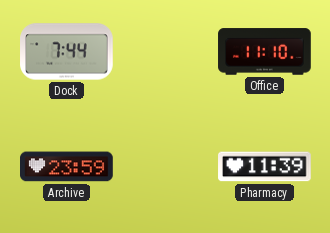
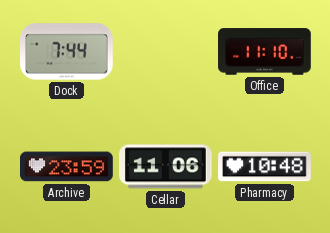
Cellar: none -> 11:06
Pharmacy: 11:39 -> 10:48
